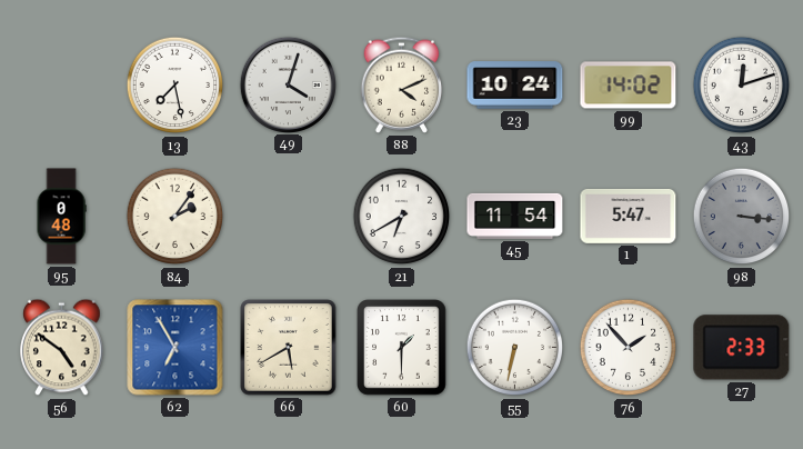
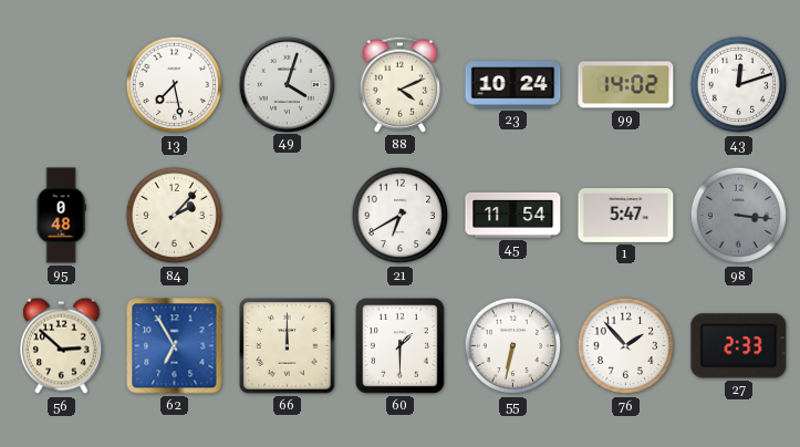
84: 2:06 -> 2:07
56: 4:51 -> 2:52
66: 5:40 -> 12:00
